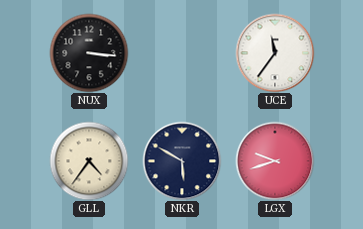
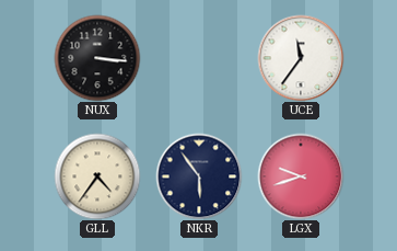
NKR: 5:50 -> 5:54
